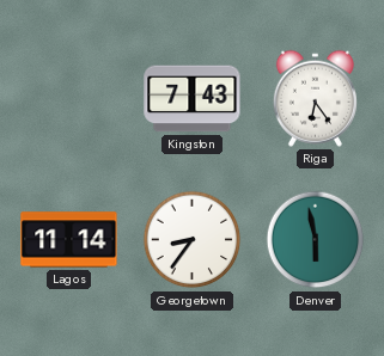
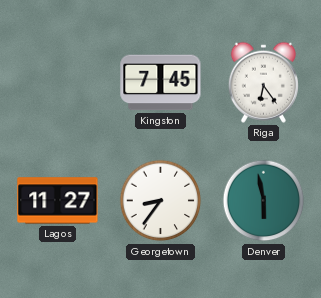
Kingston: 7:43 -> 7:45
Lagos: 11:14 -> 11:27
